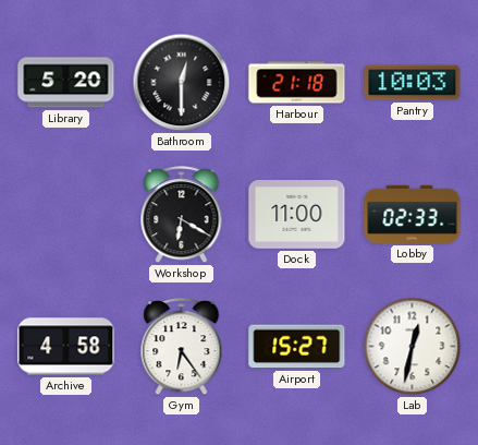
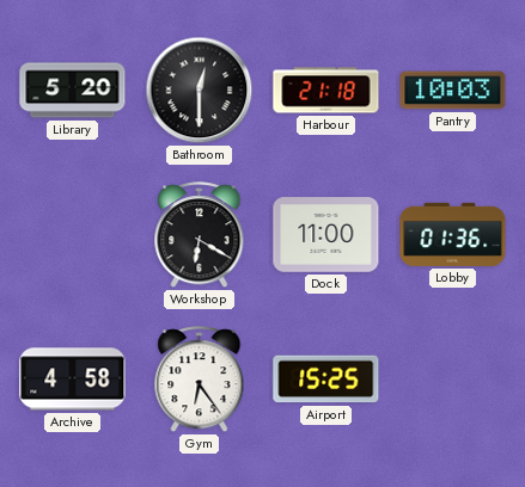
Lobby: 02:33 -> 01:36
Airport: 15:27 -> 15:25
Lab: 12:32 -> none
